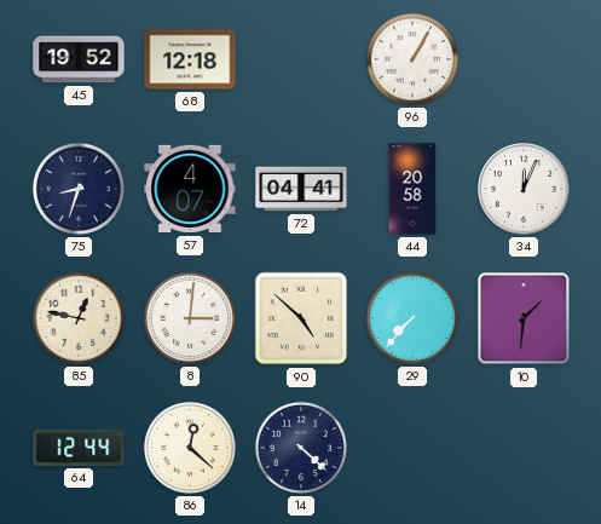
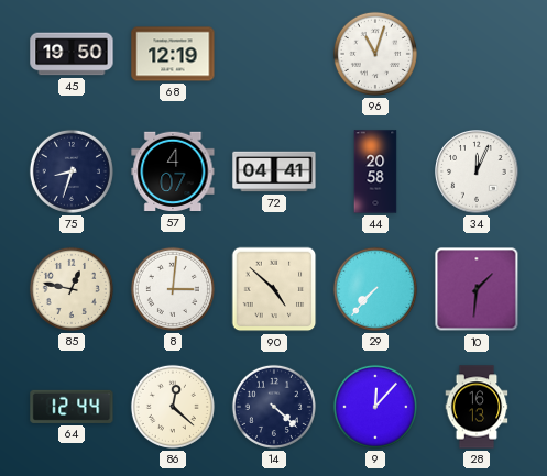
45: 19:52 -> 19:50
68: 12:18 -> 12:19
96: 1:05 -> 11:03
9: none -> 12:07
28: none -> 16:13
